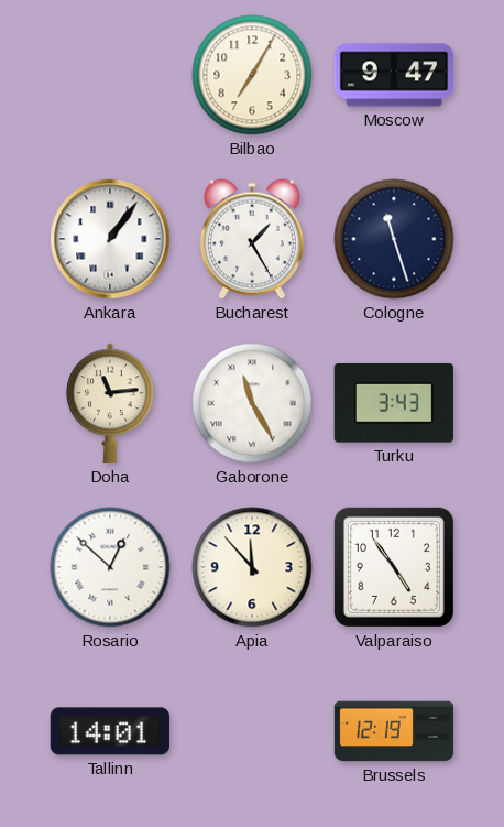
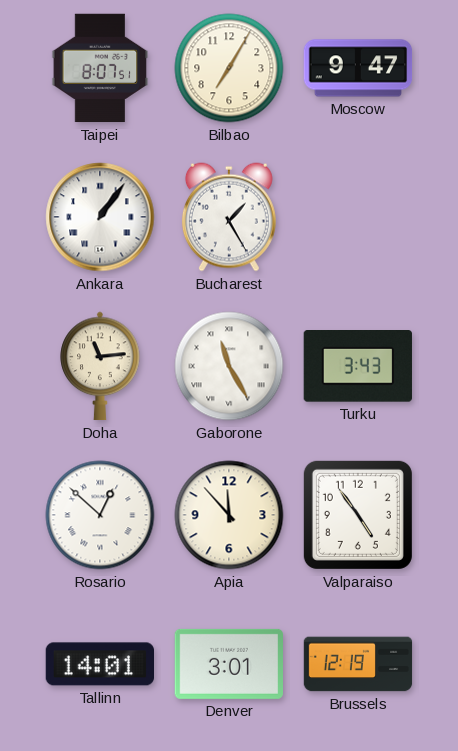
Taipei: none -> 8:07
Cologne: 11:27 -> none
Denver: none -> 3:01
